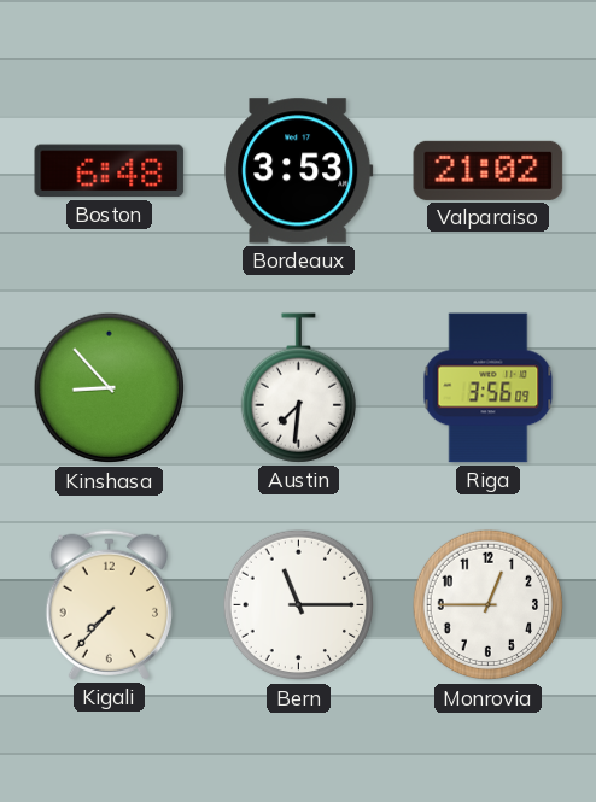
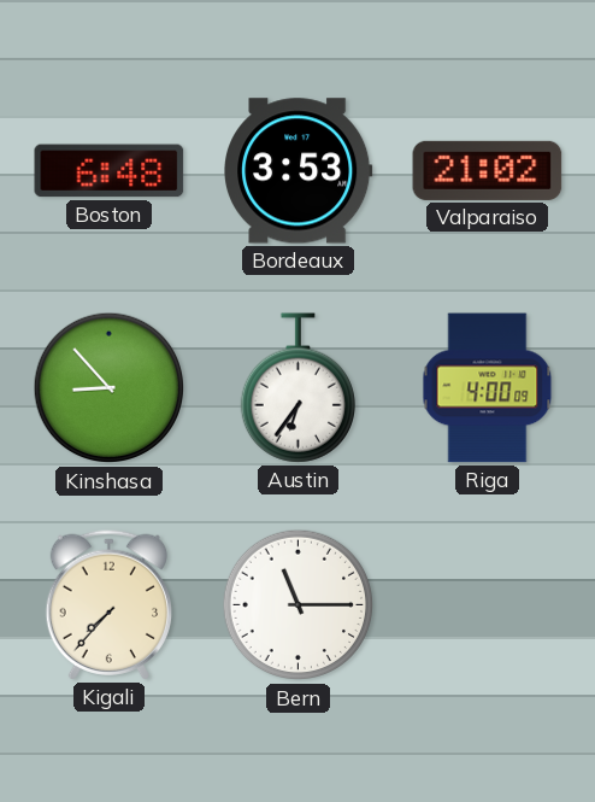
Austin: 7:31 -> 6:36
Riga: 3:56 -> 4:00
Monrovia: 12:45 -> none
